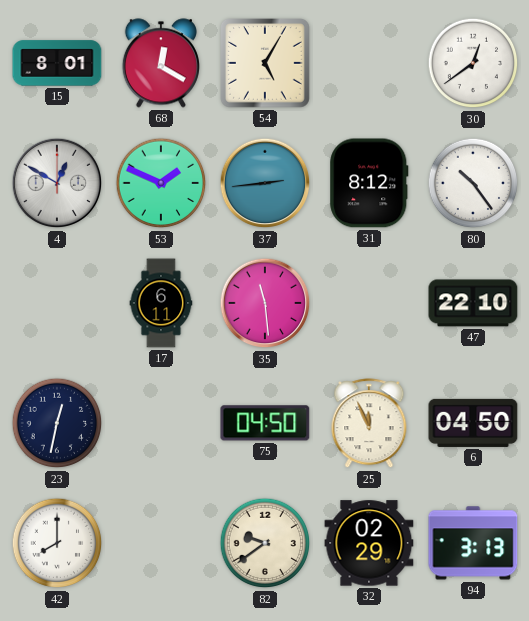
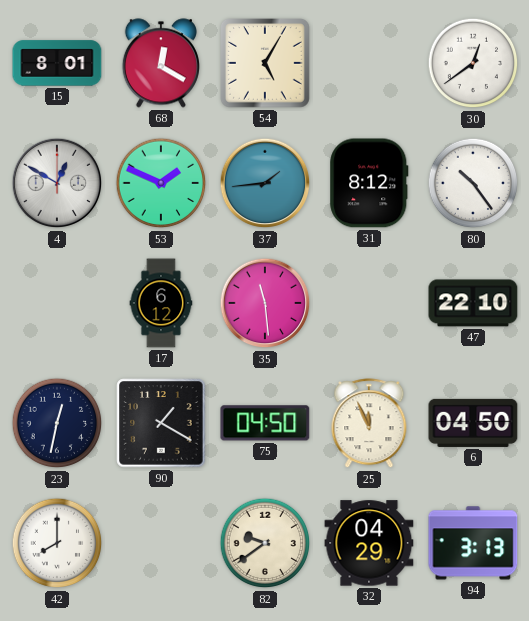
37: 2:44 -> 1:44
17: 6:11 -> 6:12
90: none -> 1:20
32: 02:29 -> 04:29
